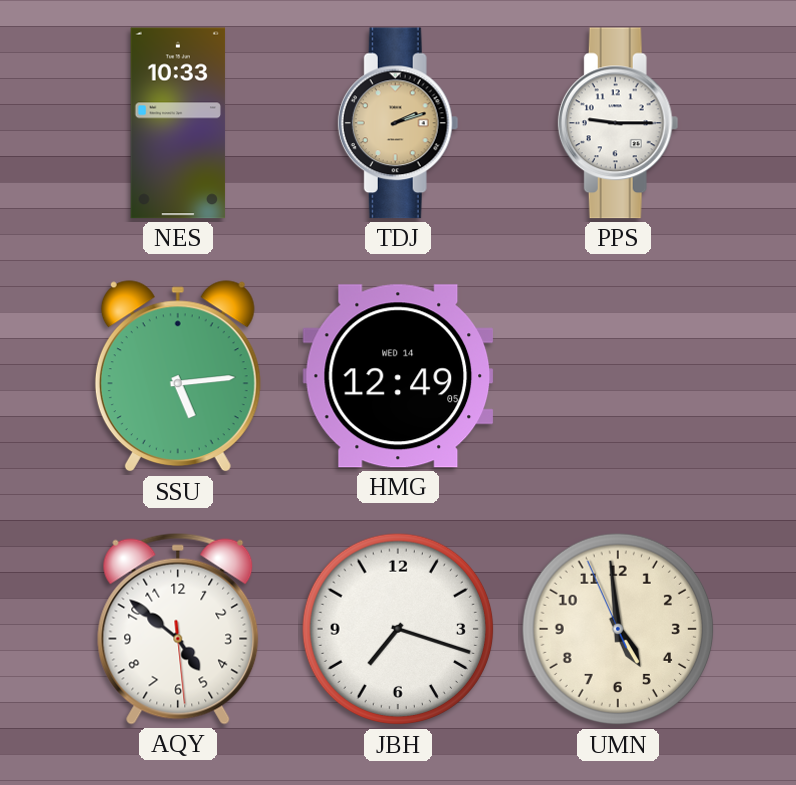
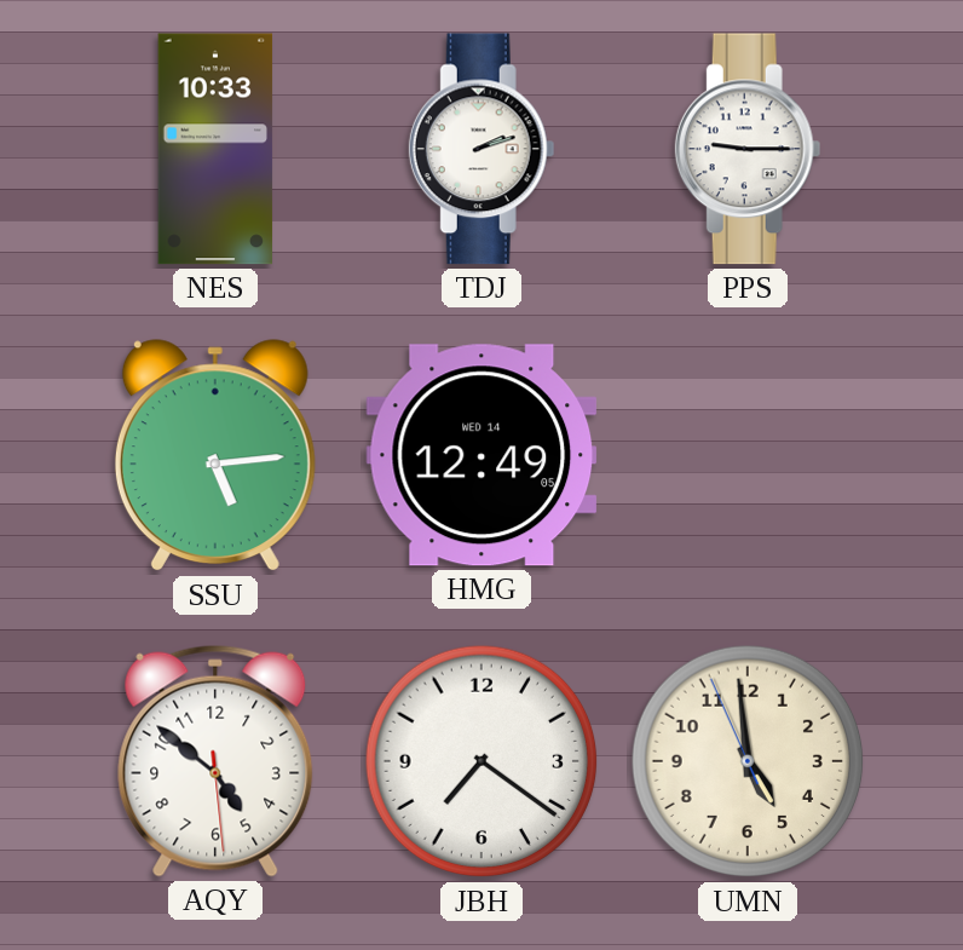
TDJ dial: champagne -> white
JBH: 7:18 -> 7:21
